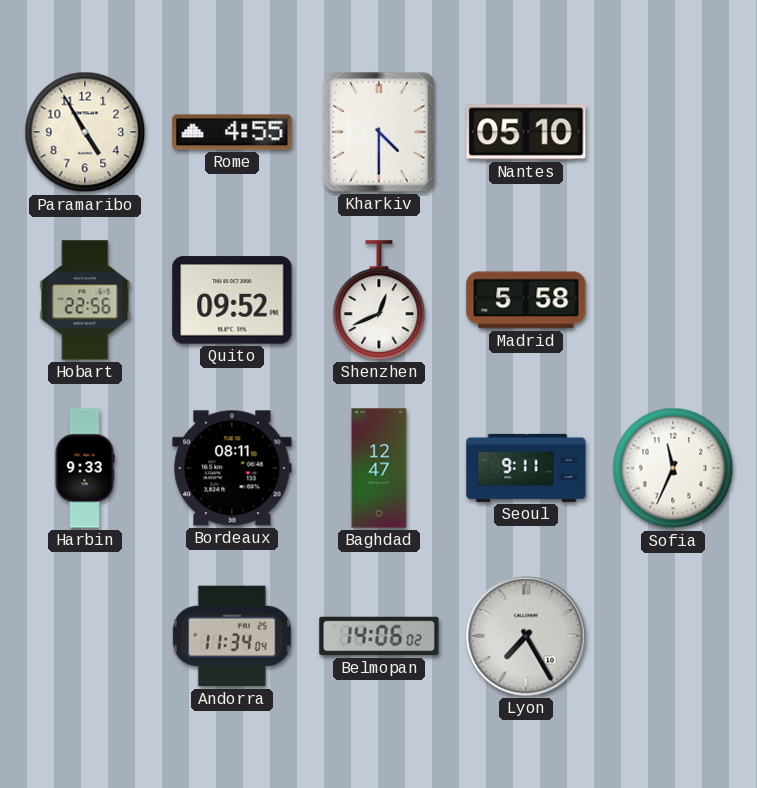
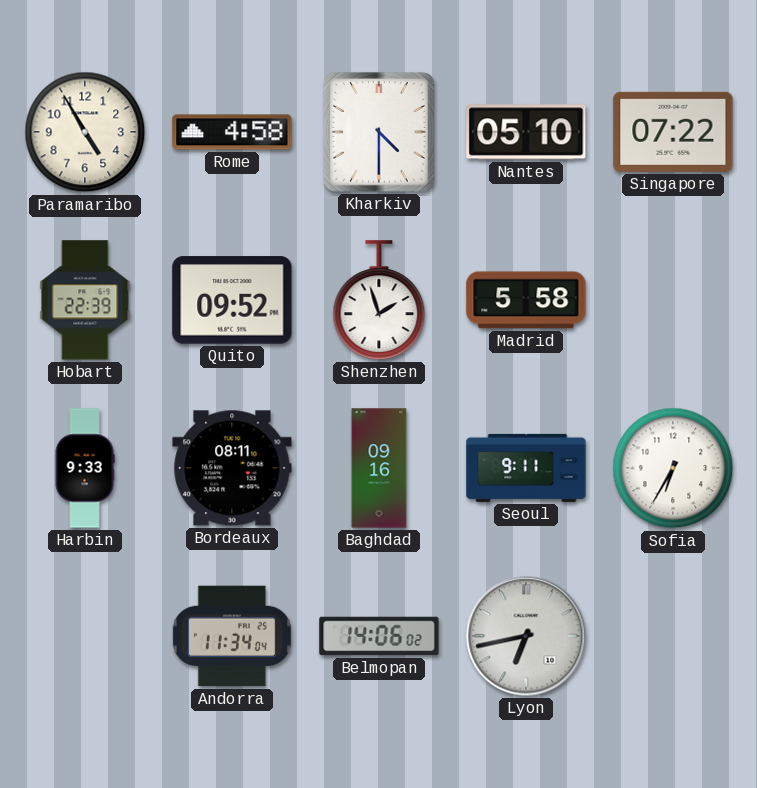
Rome: 4:55 -> 4:58
Singapore: none -> 07:22
Hobart: 22:56 -> 22:39
Shenzhen: 12:41 -> 1:57
Baghdad: 12:47 -> 09:16
Sofia: 11:34 -> 6:35
Lyon: 7:25 -> 6:43
